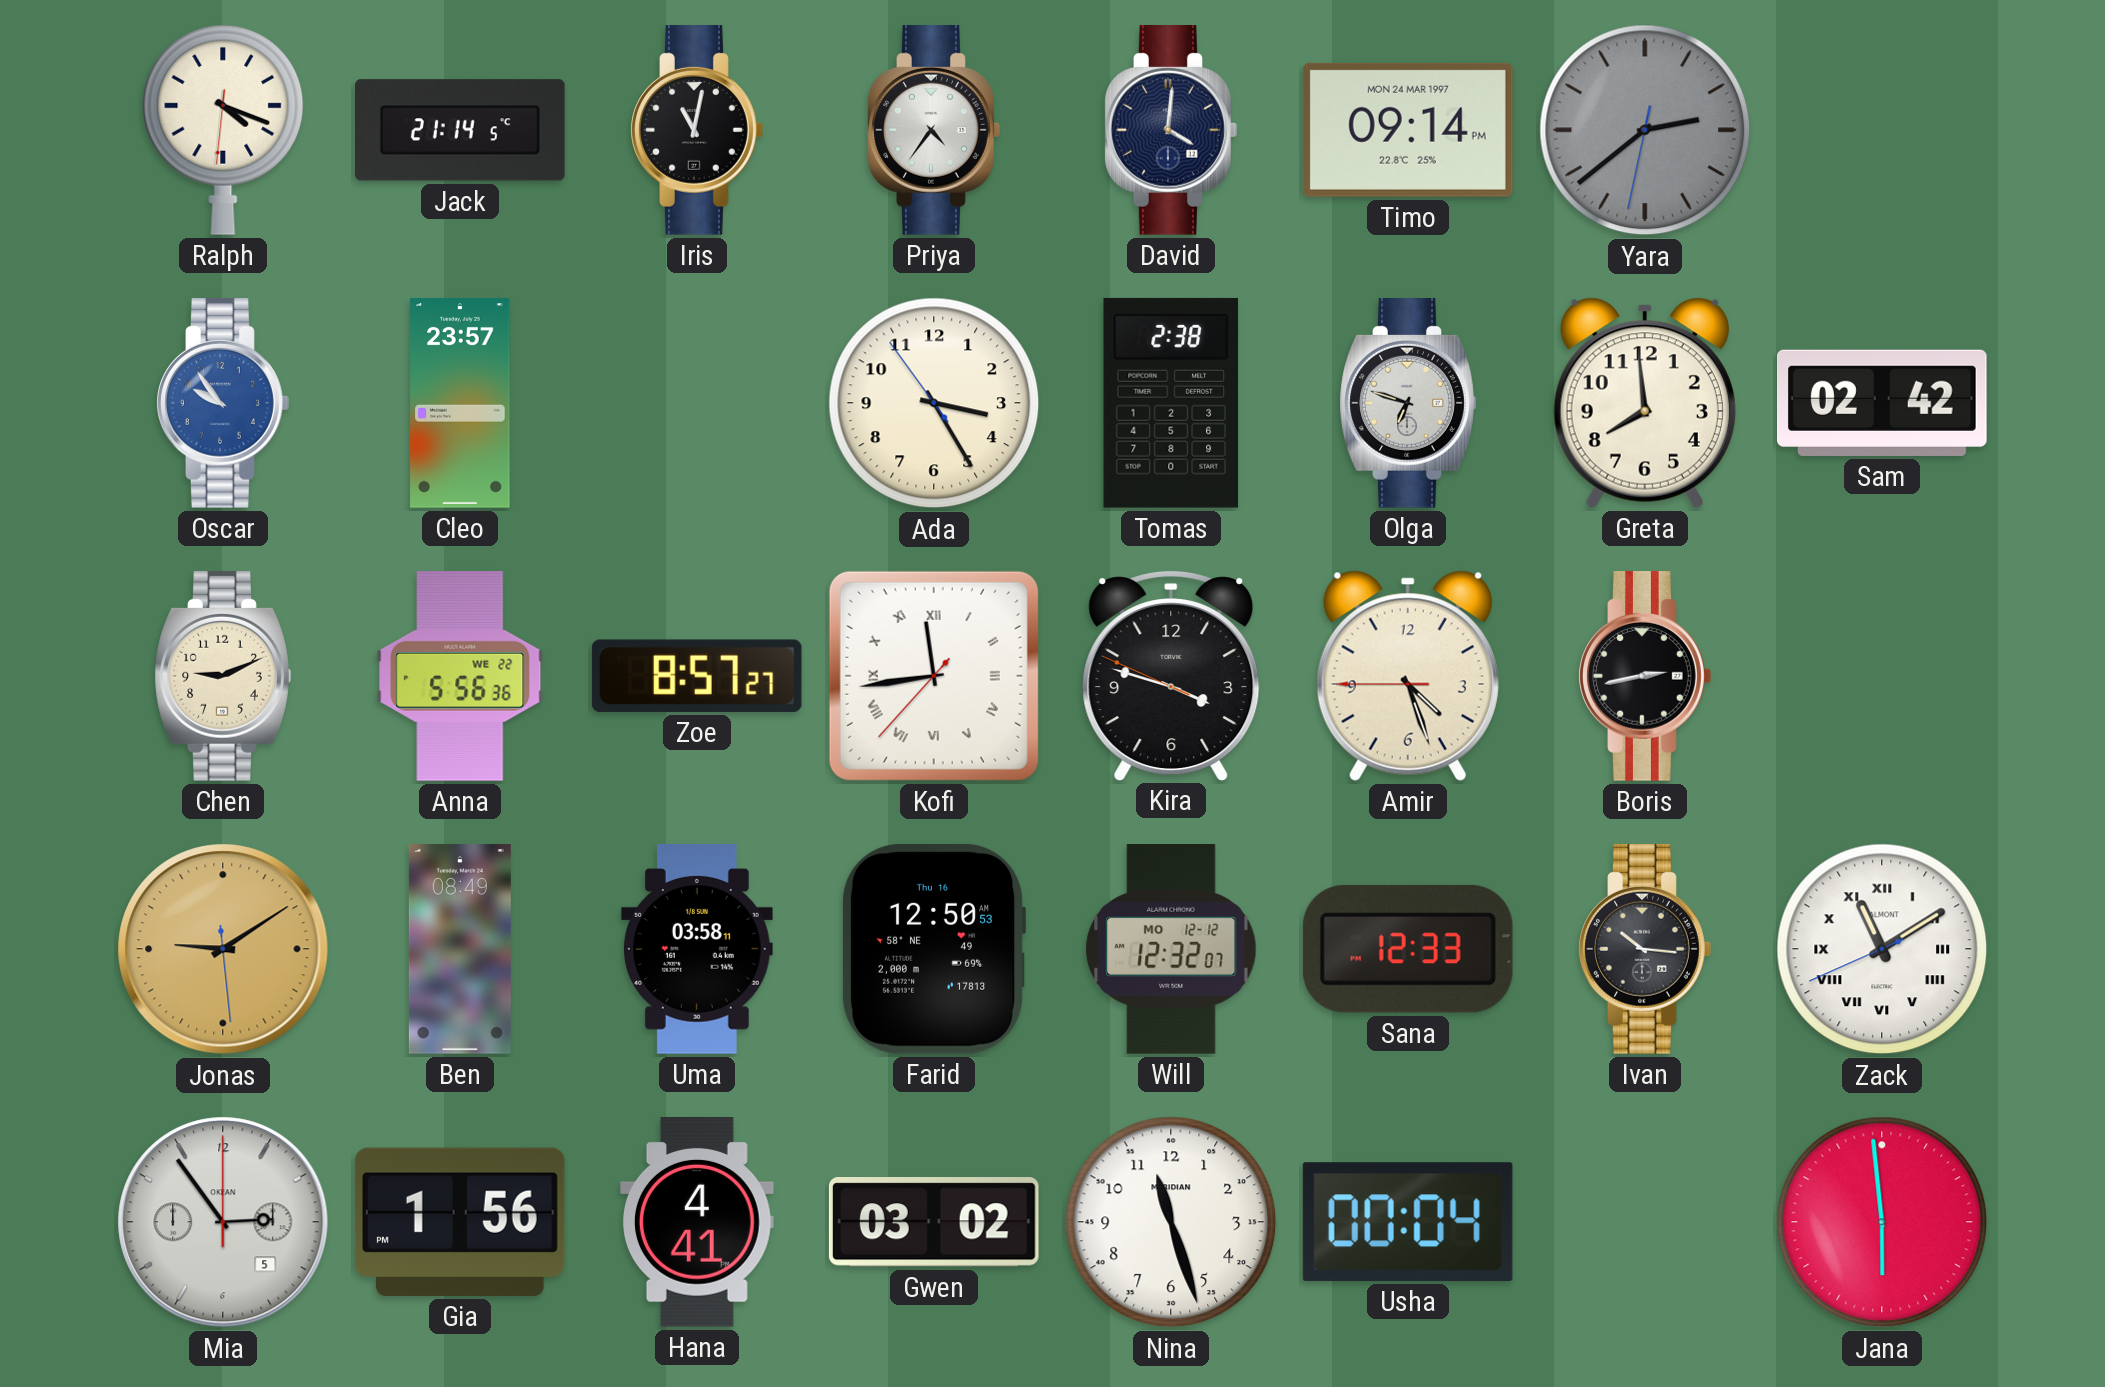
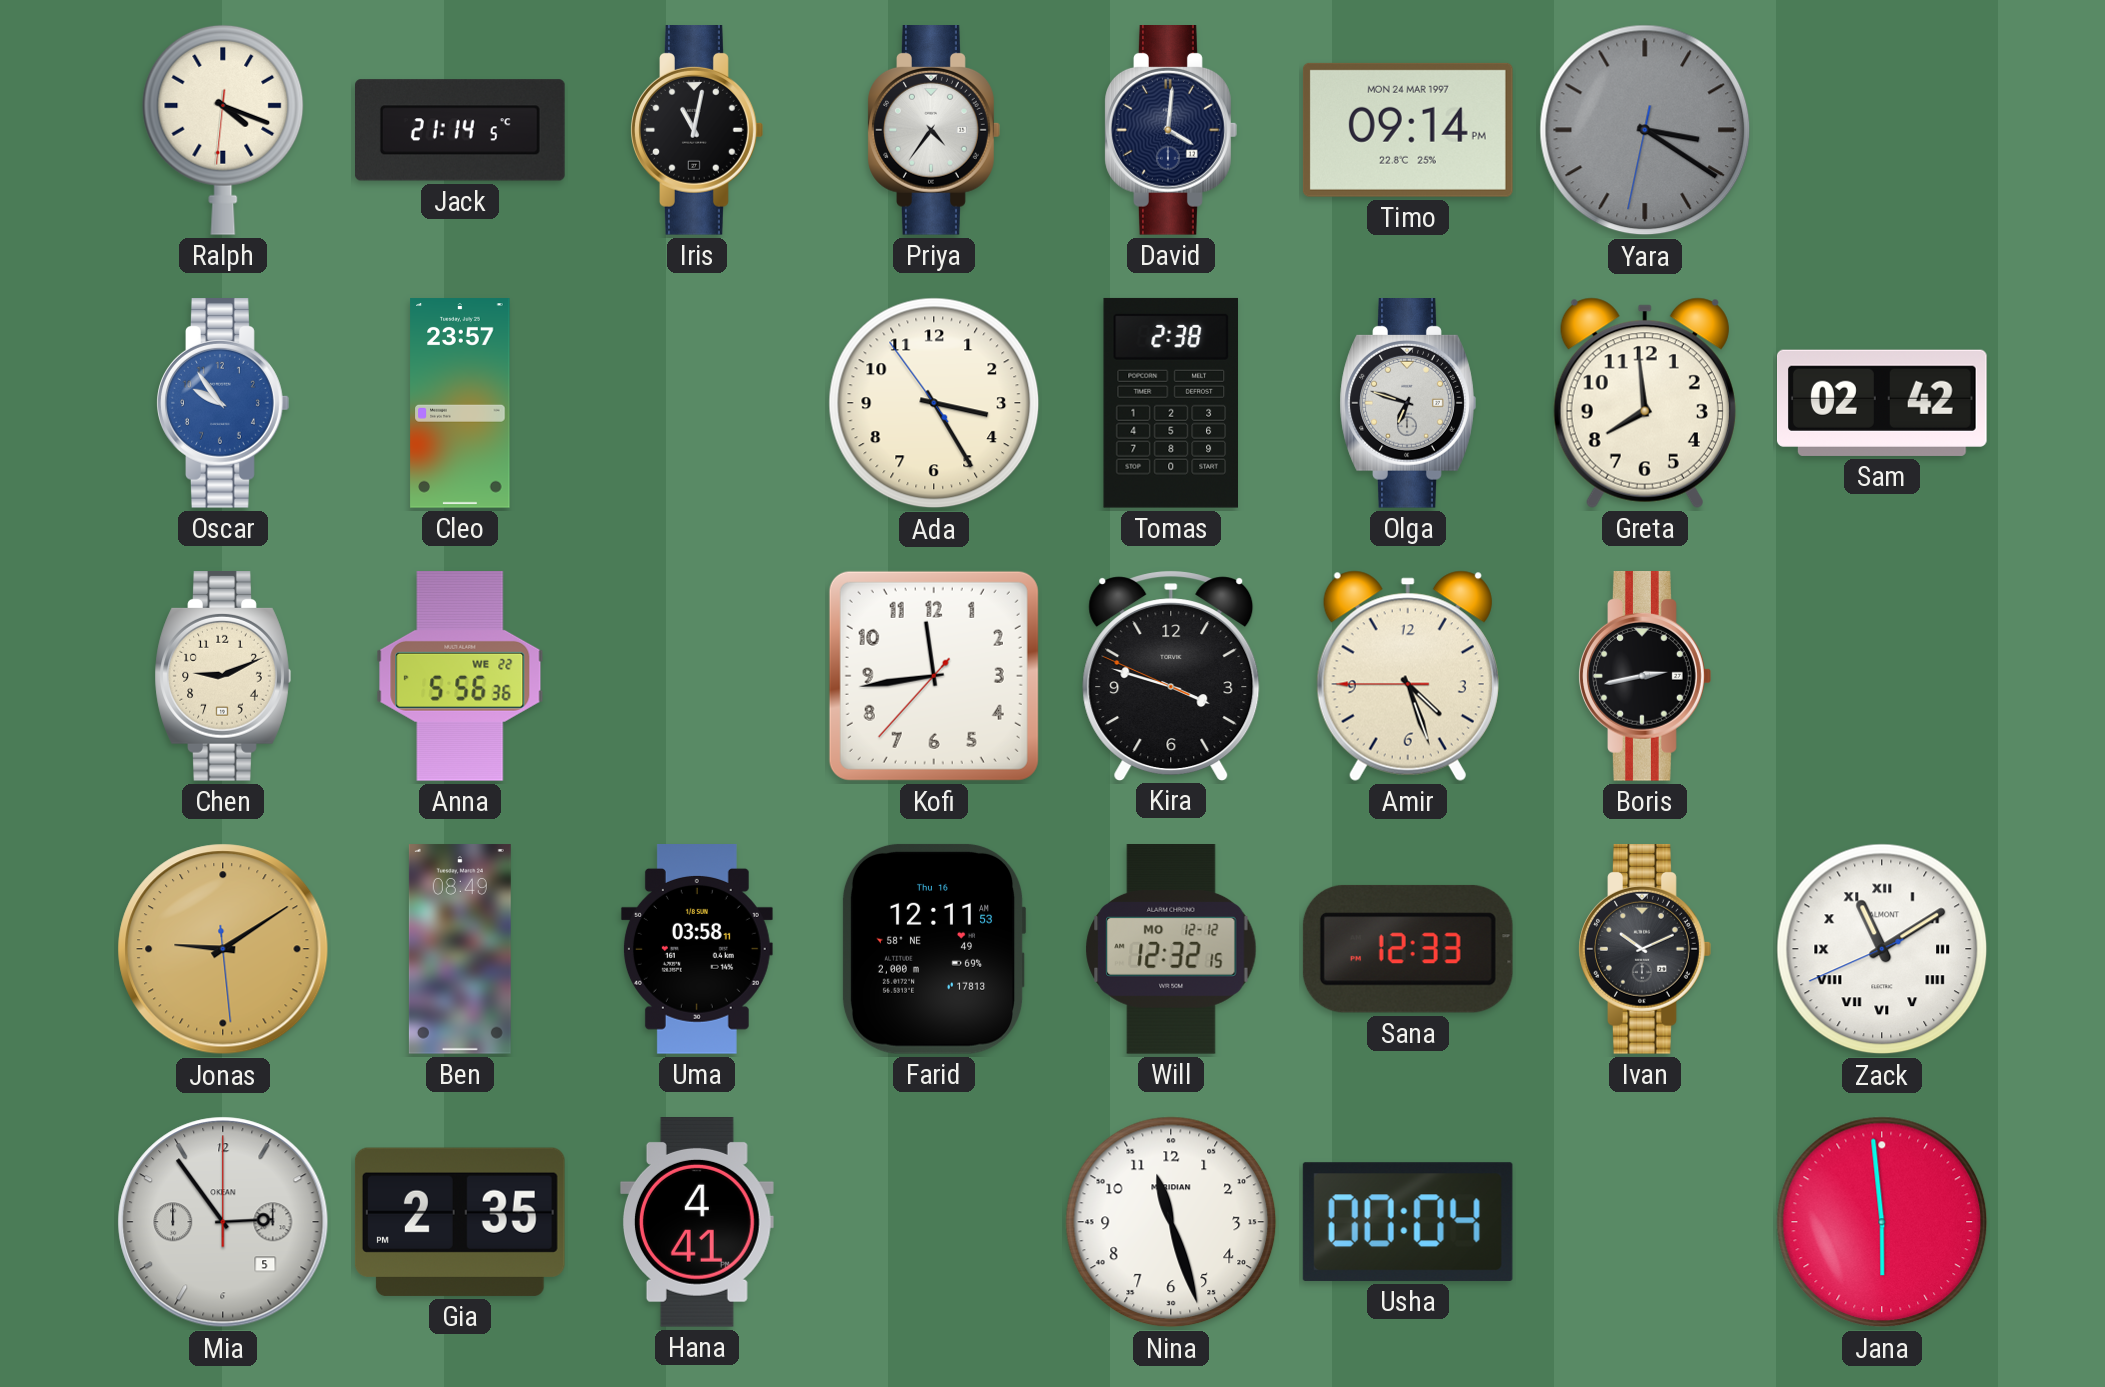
Yara: 2:38 -> 3:20
Zoe: 8:57 -> none
Kofi numerals: Roman -> Arabic
Farid: 12:50 -> 12:11
Will: 12:32:07 -> 12:32:15
Ivan: 10:16 -> 10:11
Gia: 1:56 -> 2:35
Gwen: 03:02 -> none
